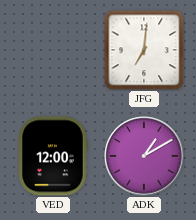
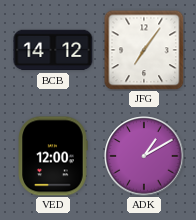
BCB: none -> 14:12
JFG: 7:01 -> 7:06
